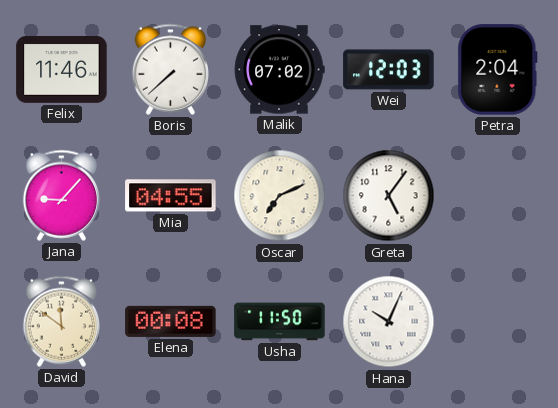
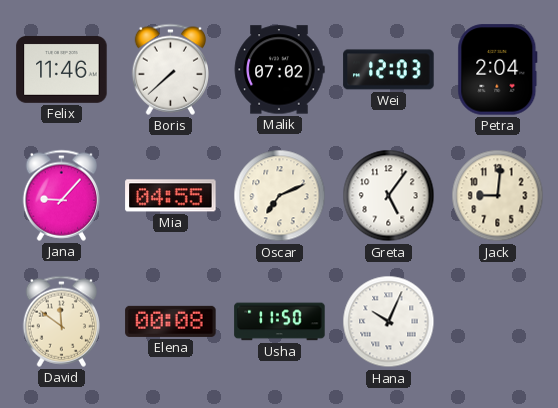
Jack: none -> 9:01
